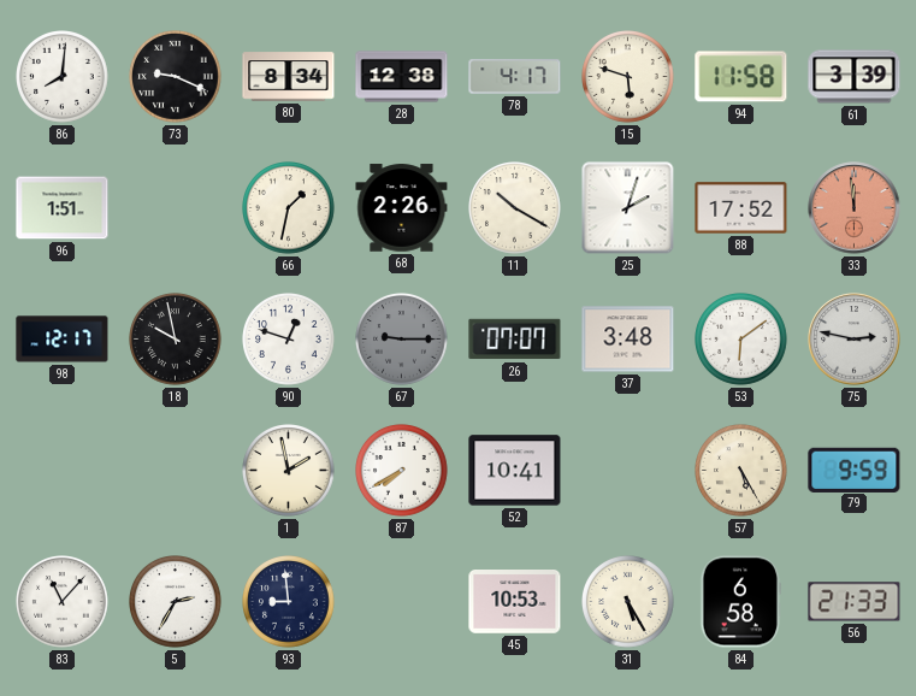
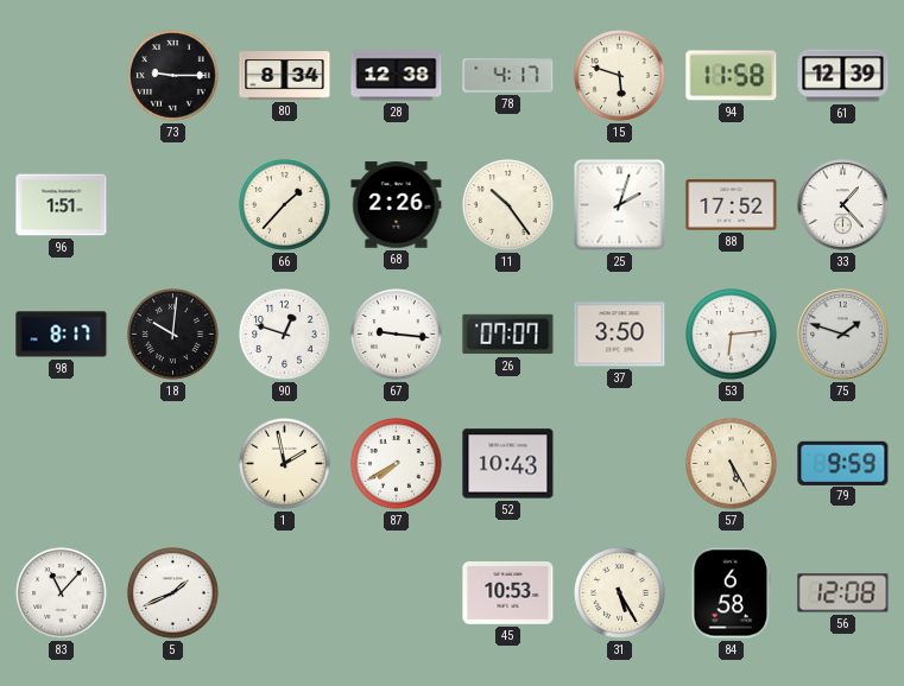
86: 8:01 -> none
73: 9:19 -> 9:15
61: 3:39 -> 12:39
66: 1:32 -> 1:37
11: 10:20 -> 10:24
33: 11:59 -> 1:23
33 dial: salmon -> white
98: 12:17 -> 8:17
18: 9:58 -> 10:01
67: 9:15 -> 9:16
67 dial: grey -> white
37: 3:48 -> 3:50
53: 6:09 -> 6:14
75: 2:47 -> 1:48
52: 10:41 -> 10:43
5: 2:35 -> 1:41
93: 8:59 -> none
56: 21:33 -> 12:08
